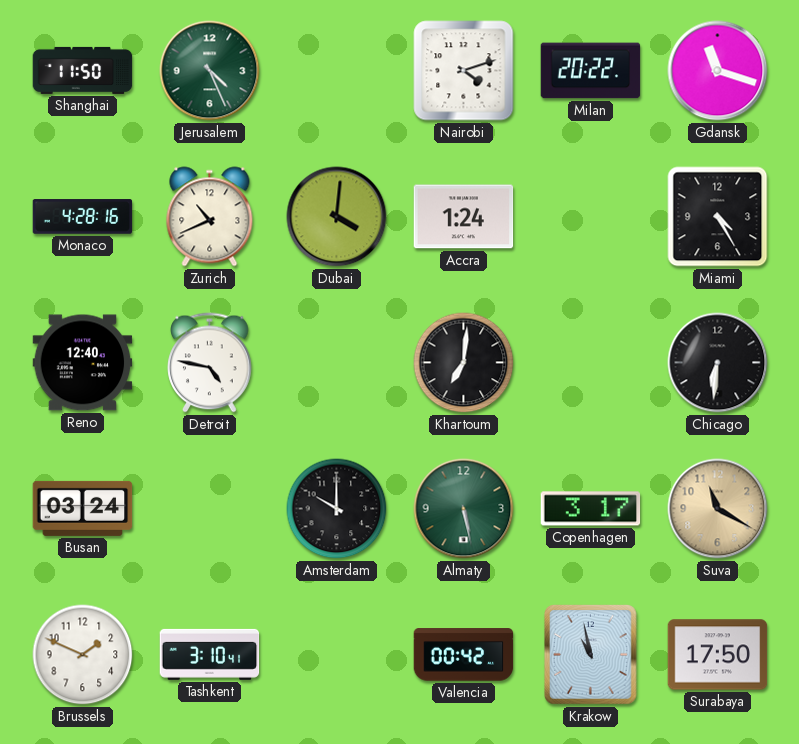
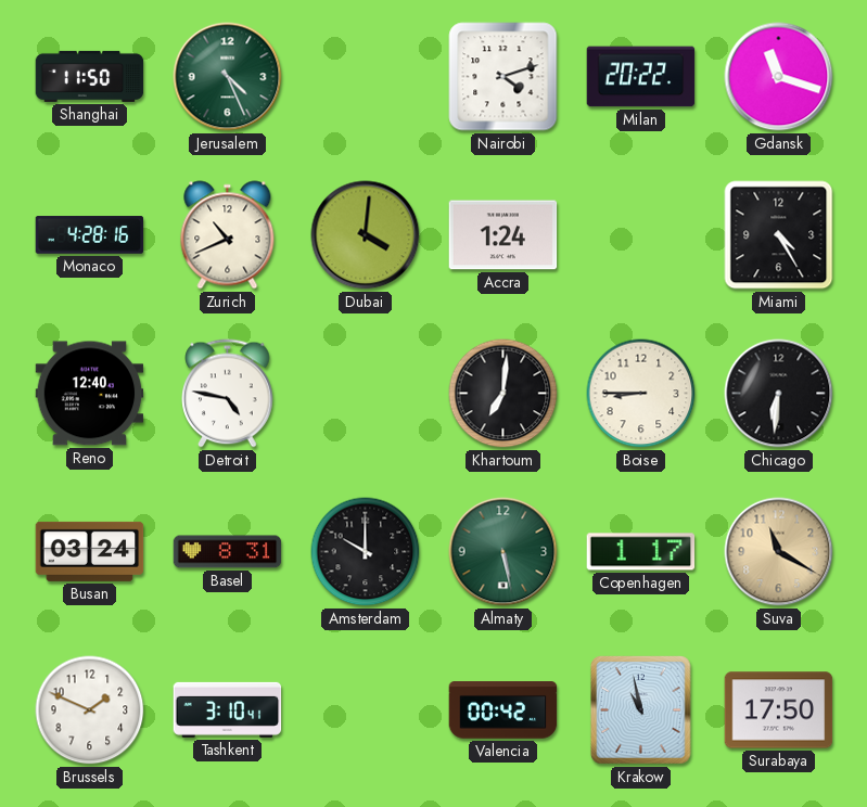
Boise: none -> 8:45
Basel: none -> 8:31
Copenhagen: 3:17 -> 1:17
